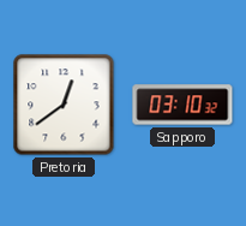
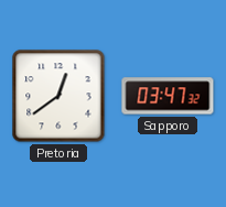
Sapporo: 03:10 -> 03:47
